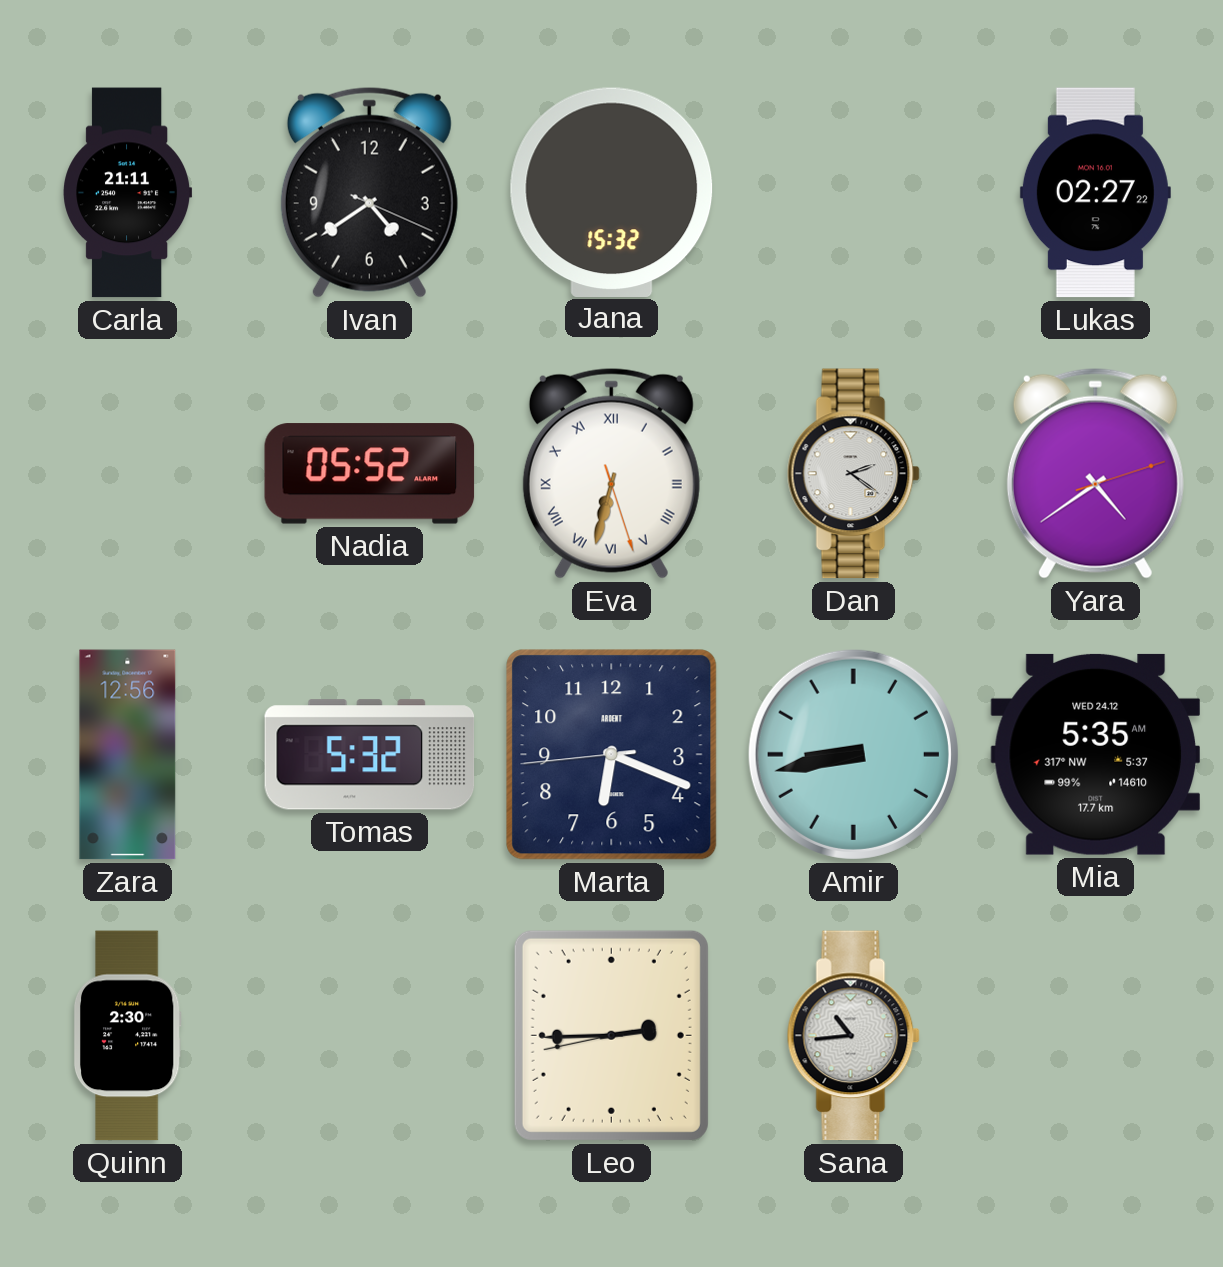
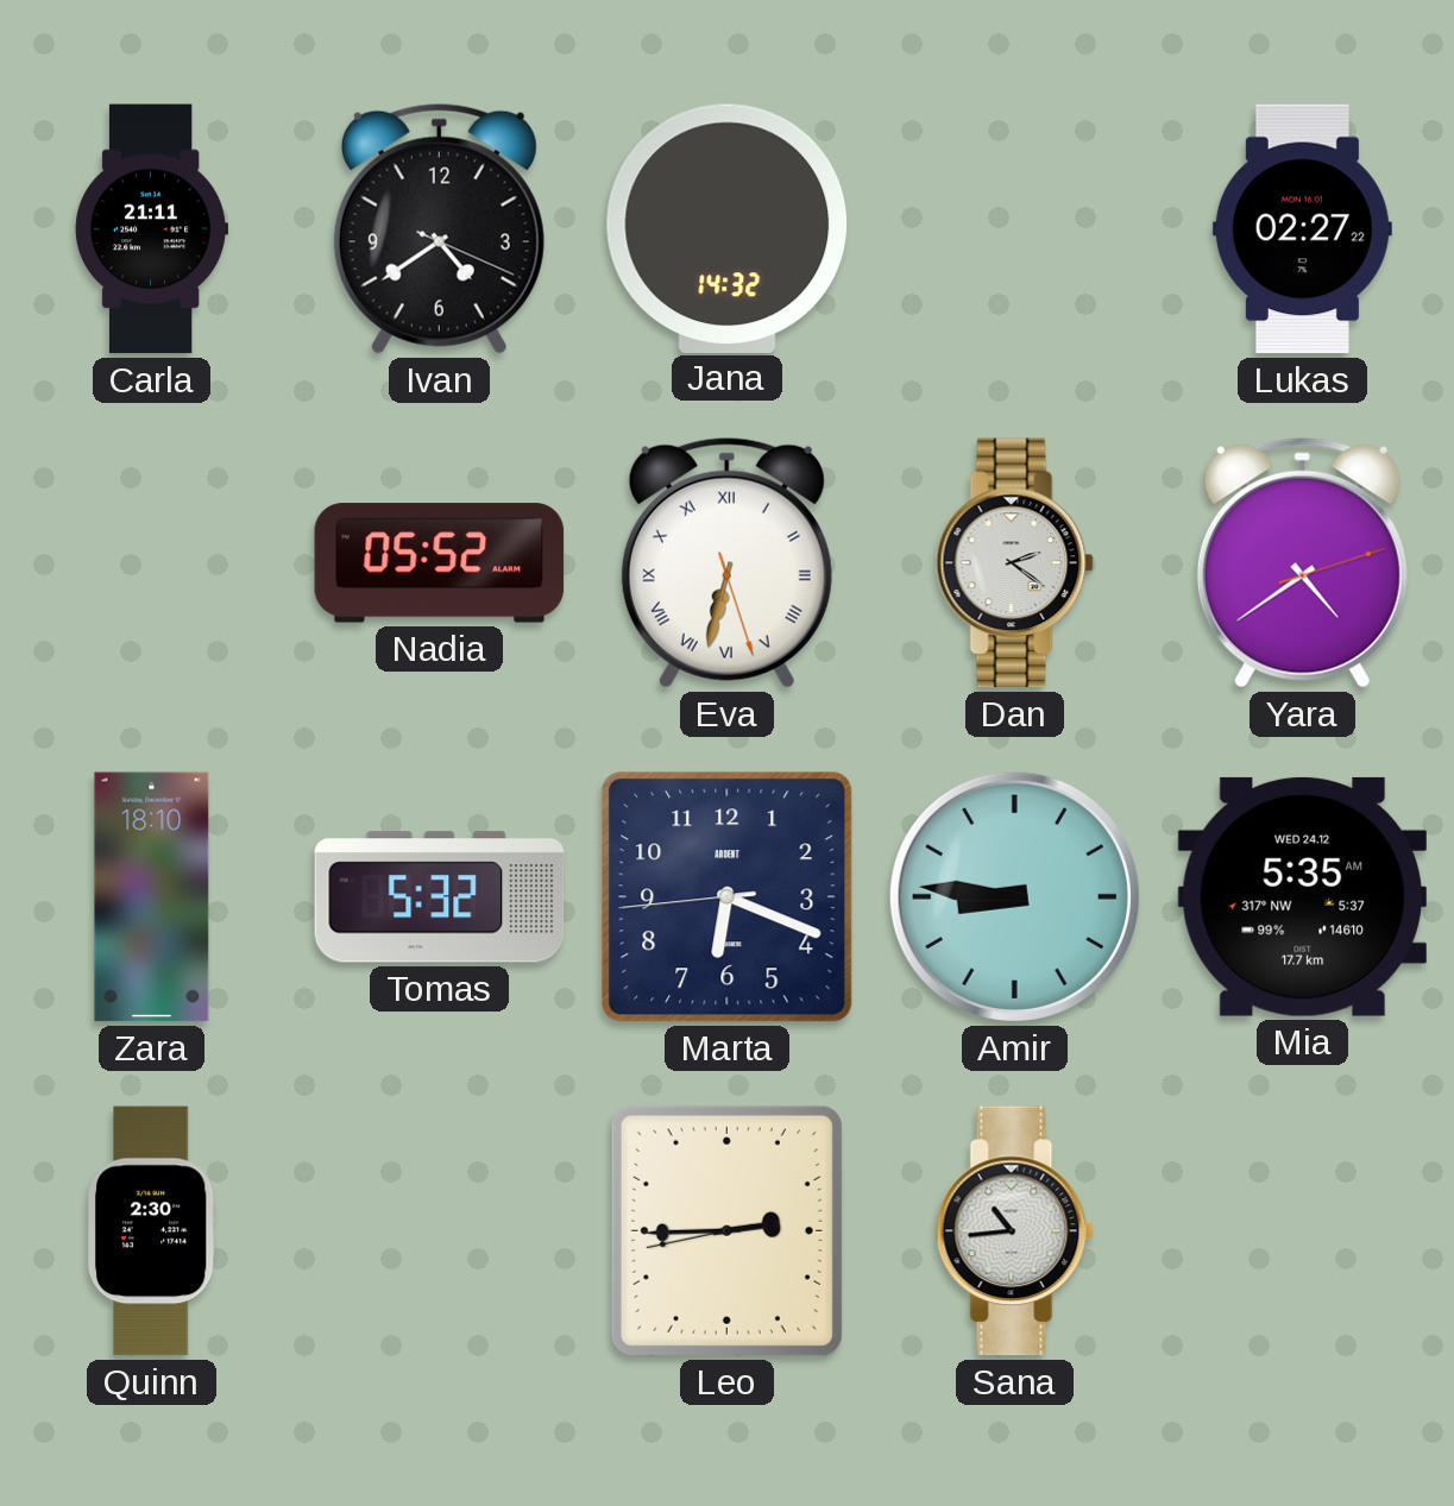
Jana: 15:32 -> 14:32
Zara: 12:56 -> 18:10
Amir: 8:43 -> 8:46
